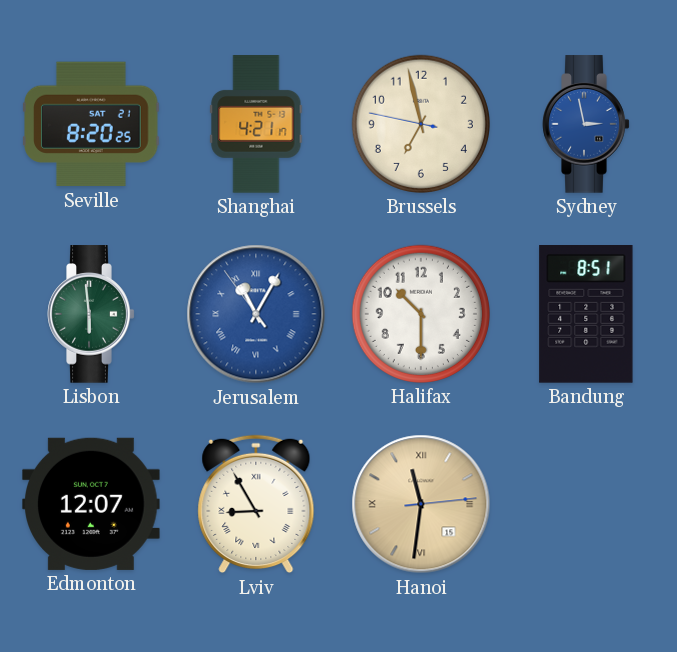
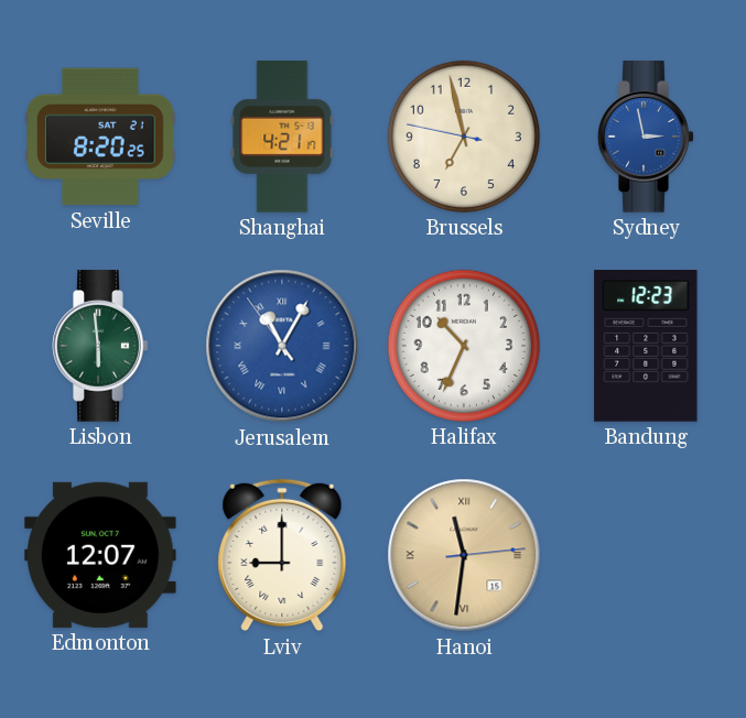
Halifax: 10:30 -> 10:34
Bandung: 8:51 -> 12:23
Lviv: 8:55 -> 9:00
